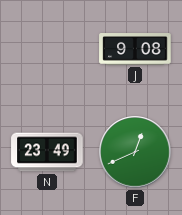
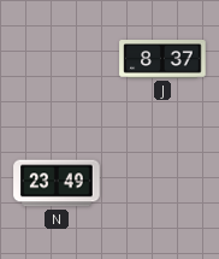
J: 9:08 -> 8:37
F: 12:41 -> none
